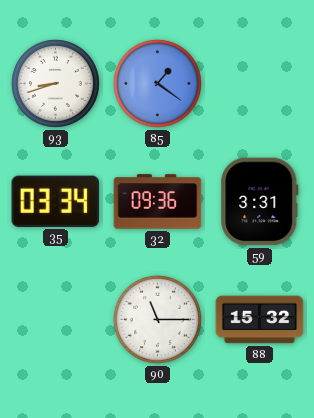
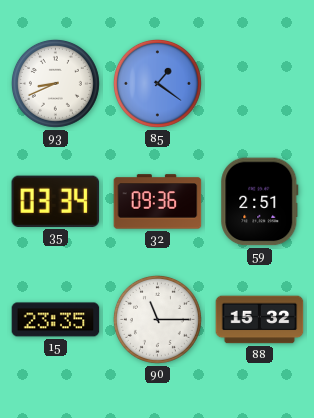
93: 8:42 -> 8:41
59: 3:31 -> 2:51
15: none -> 23:35
